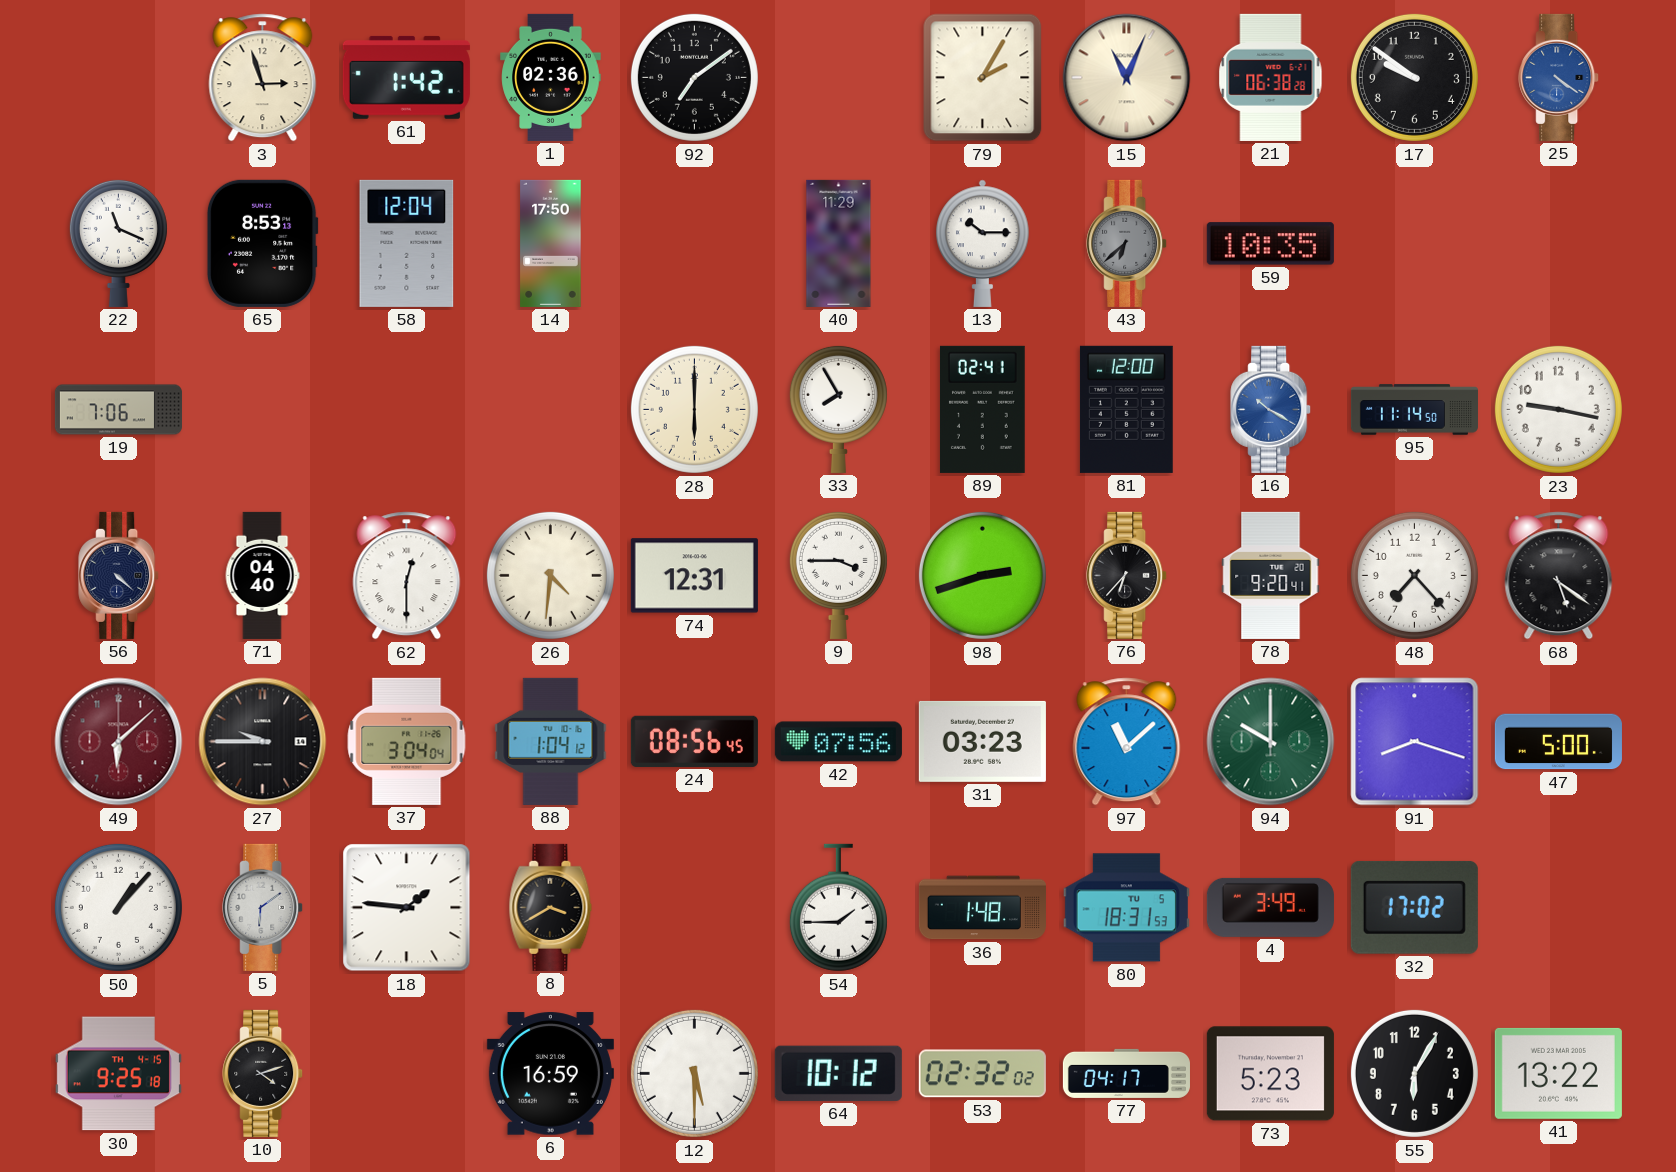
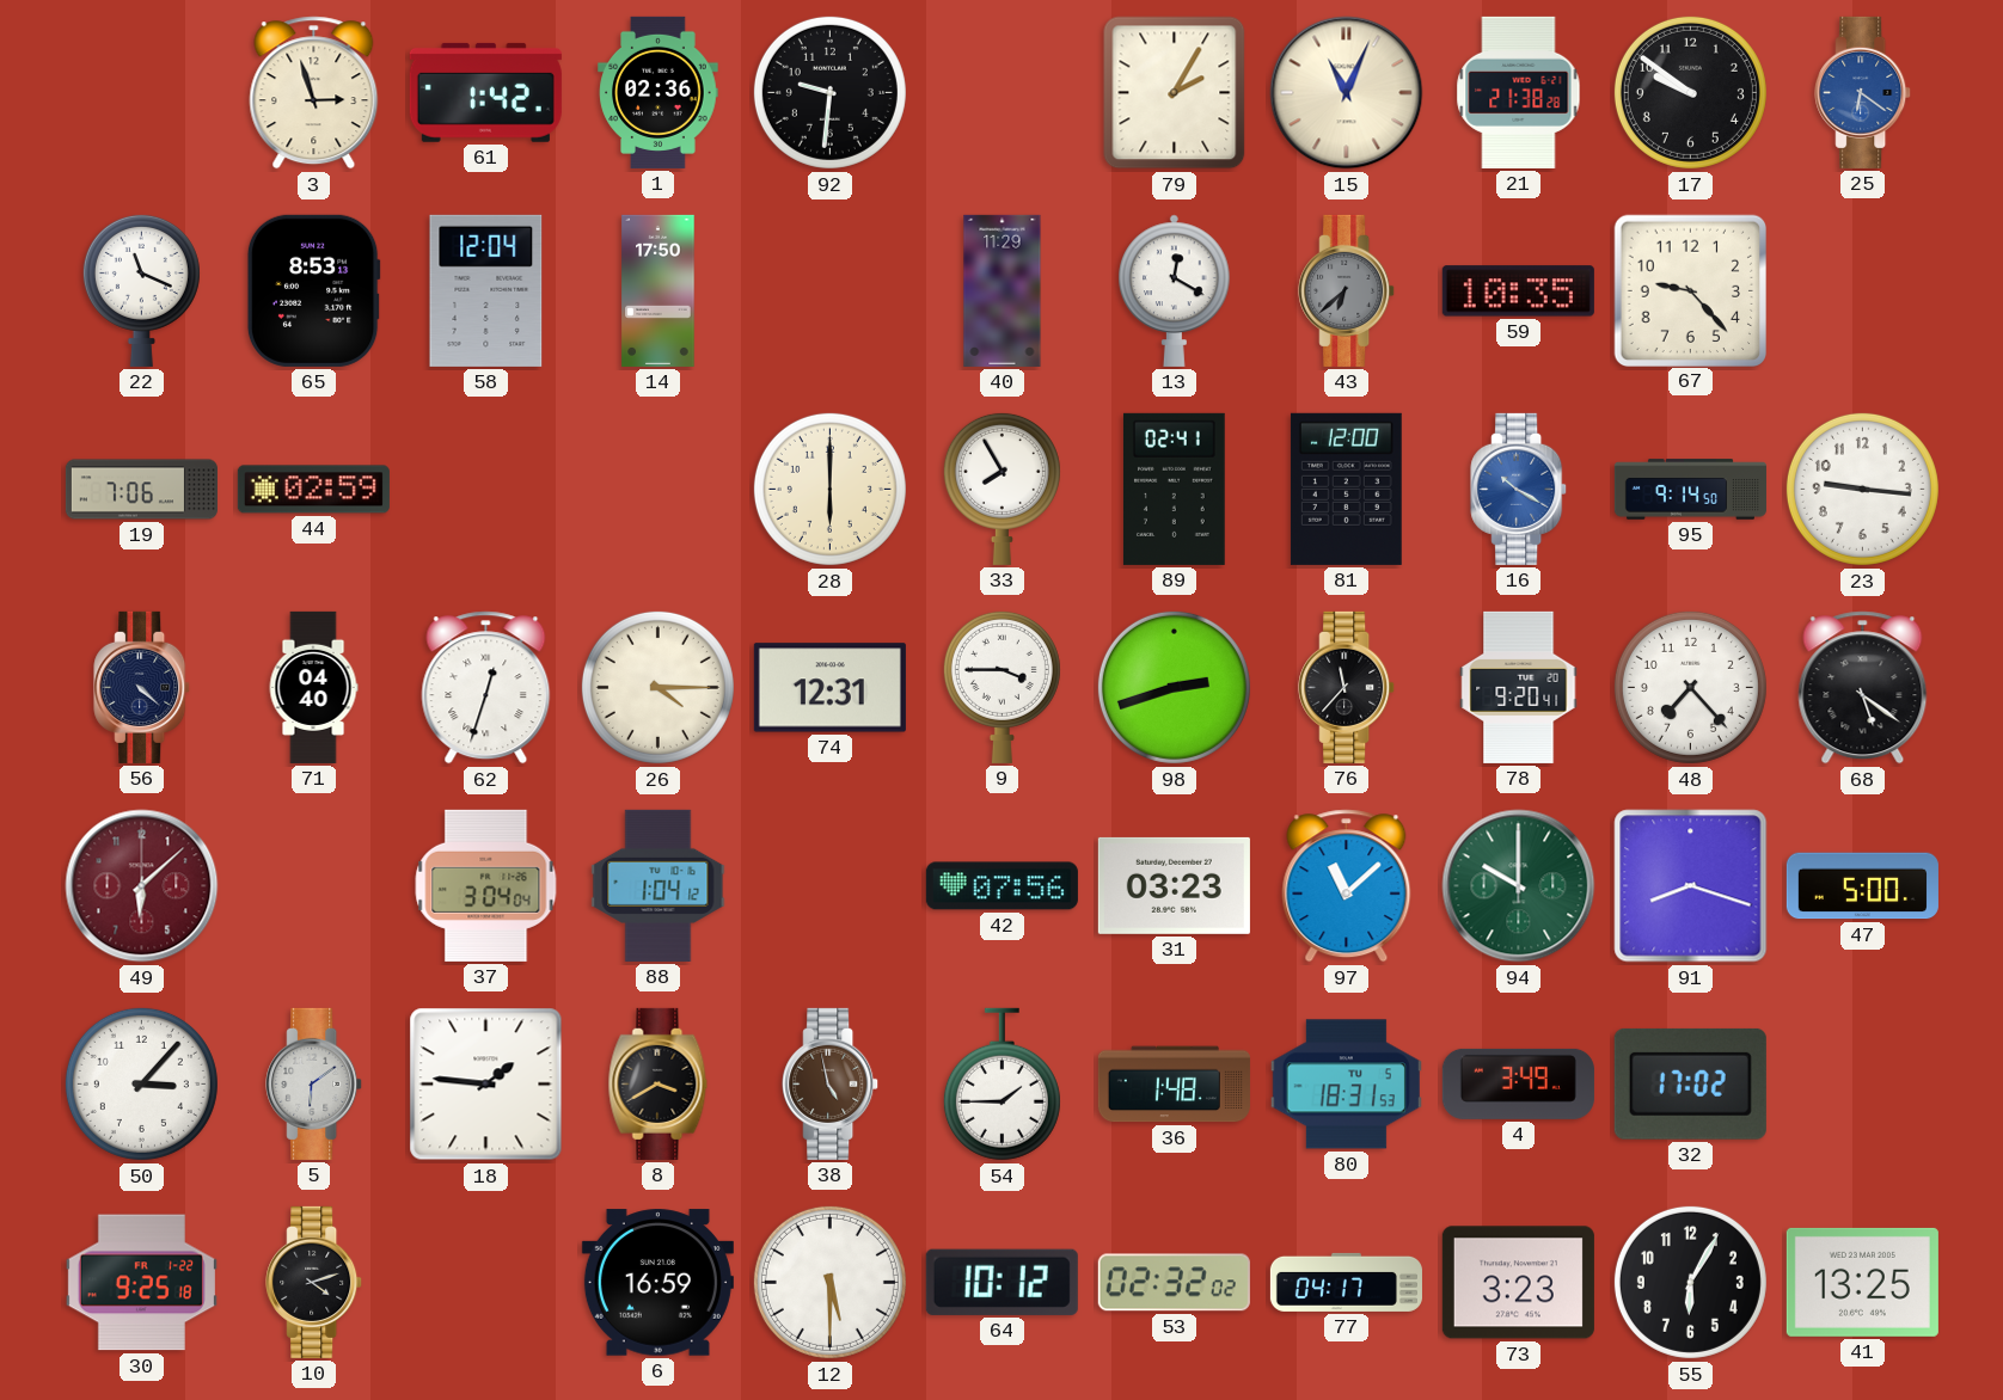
92: 7:09 -> 9:31
21: 06:38 -> 21:38
25: 4:21 -> 6:21
13: 10:15 -> 12:20
67: none -> 9:23
44: none -> 02:59
95: 11:14 -> 9:14
23: 9:17 -> 9:16
62: 12:30 -> 12:33
26: 4:31 -> 4:15
76: 6:37 -> 11:37
27: 9:45 -> none
24: 08:56 -> none
50: 1:07 -> 3:07
38: none -> 4:58
30 date: TH 4-15 -> FR 1-22
73: 5:23 -> 3:23
41: 13:22 -> 13:25
